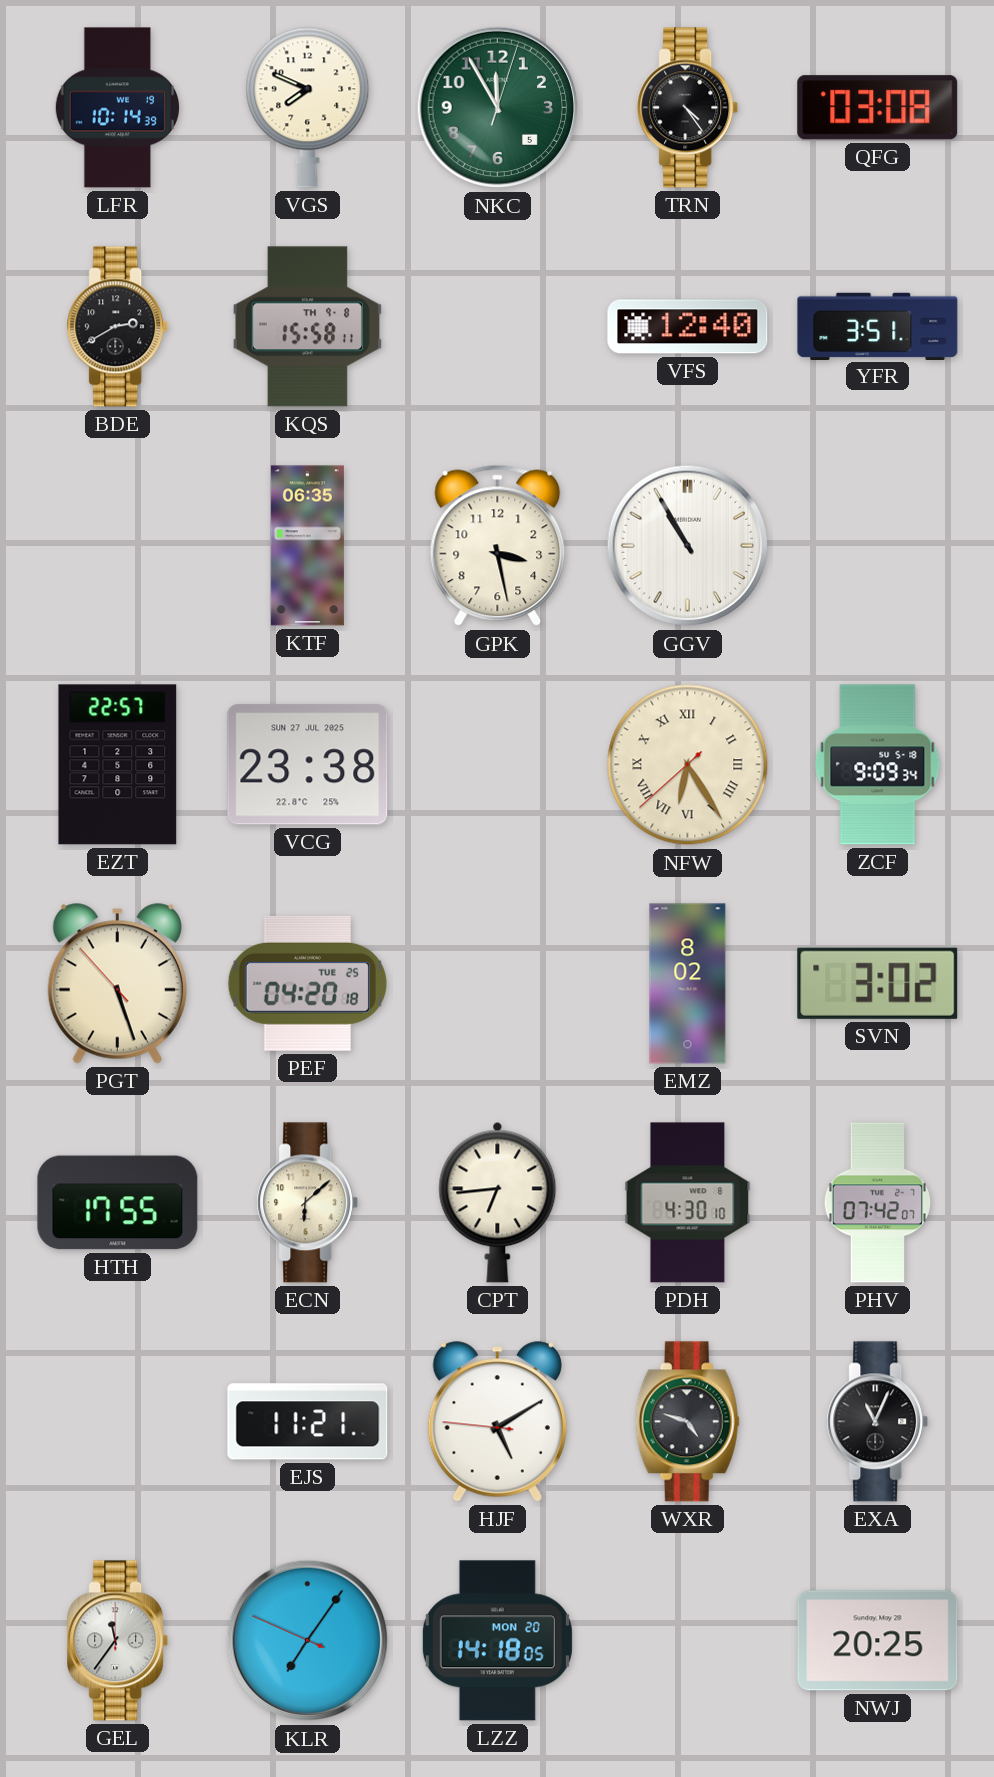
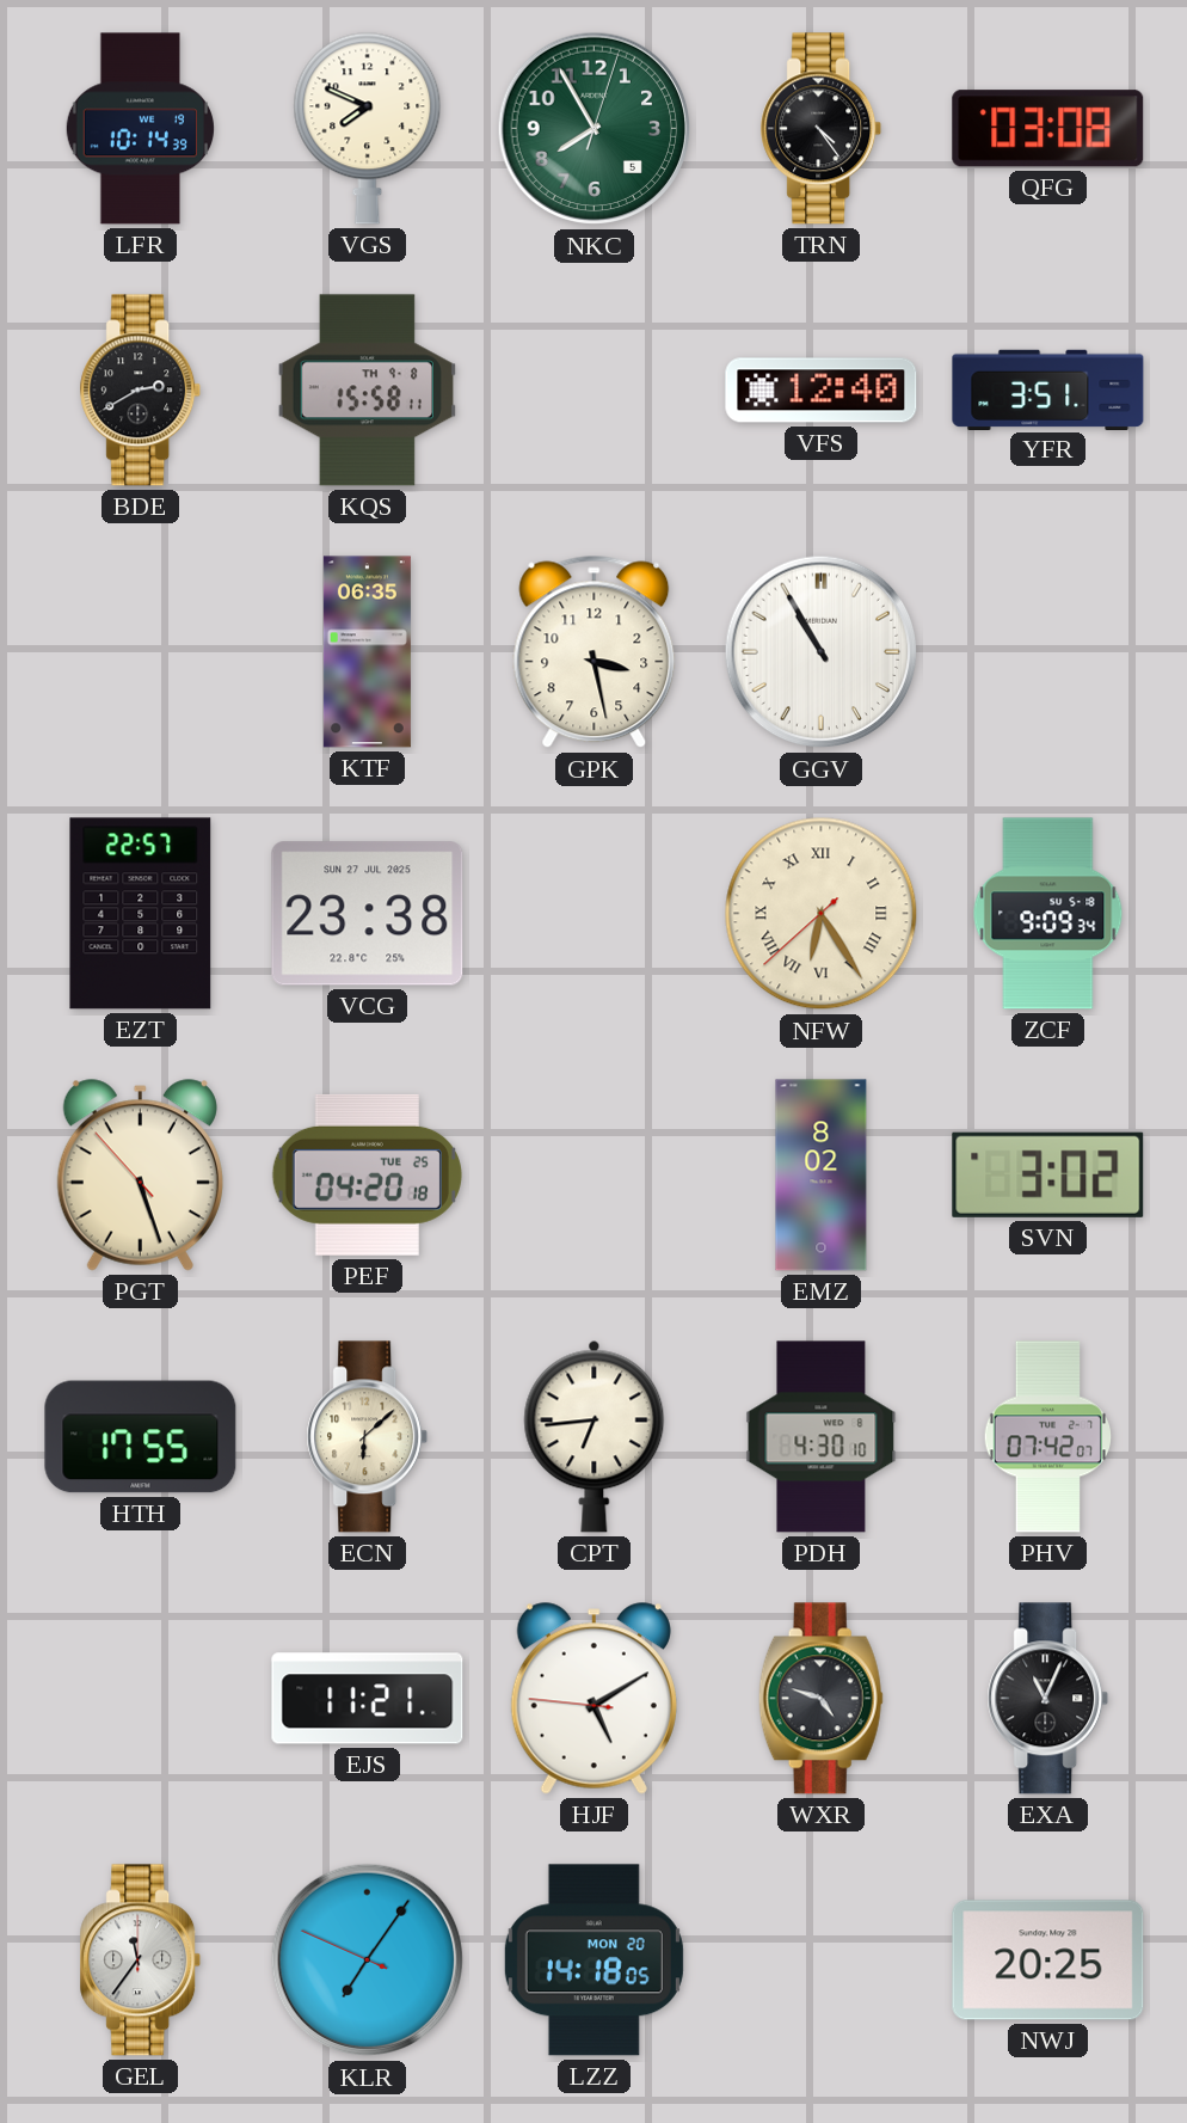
NKC: 11:55 -> 7:55
